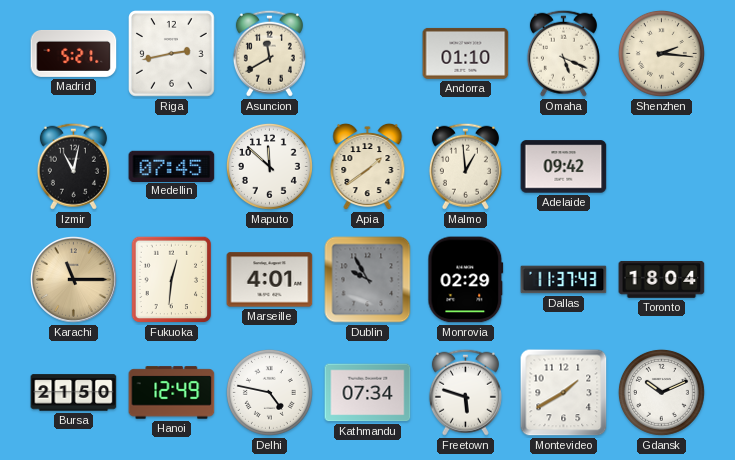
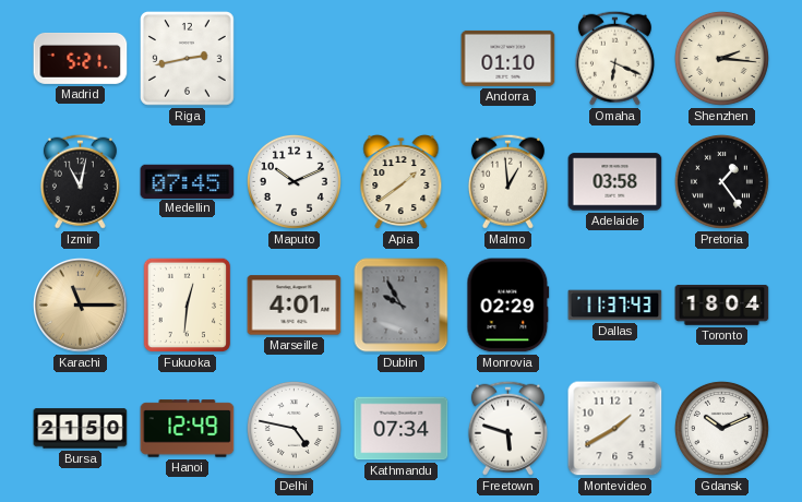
Asuncion: 11:40 -> none
Omaha: 5:19 -> 6:19
Maputo: 11:52 -> 10:11
Adelaide: 09:42 -> 03:58
Pretoria: none -> 1:24
